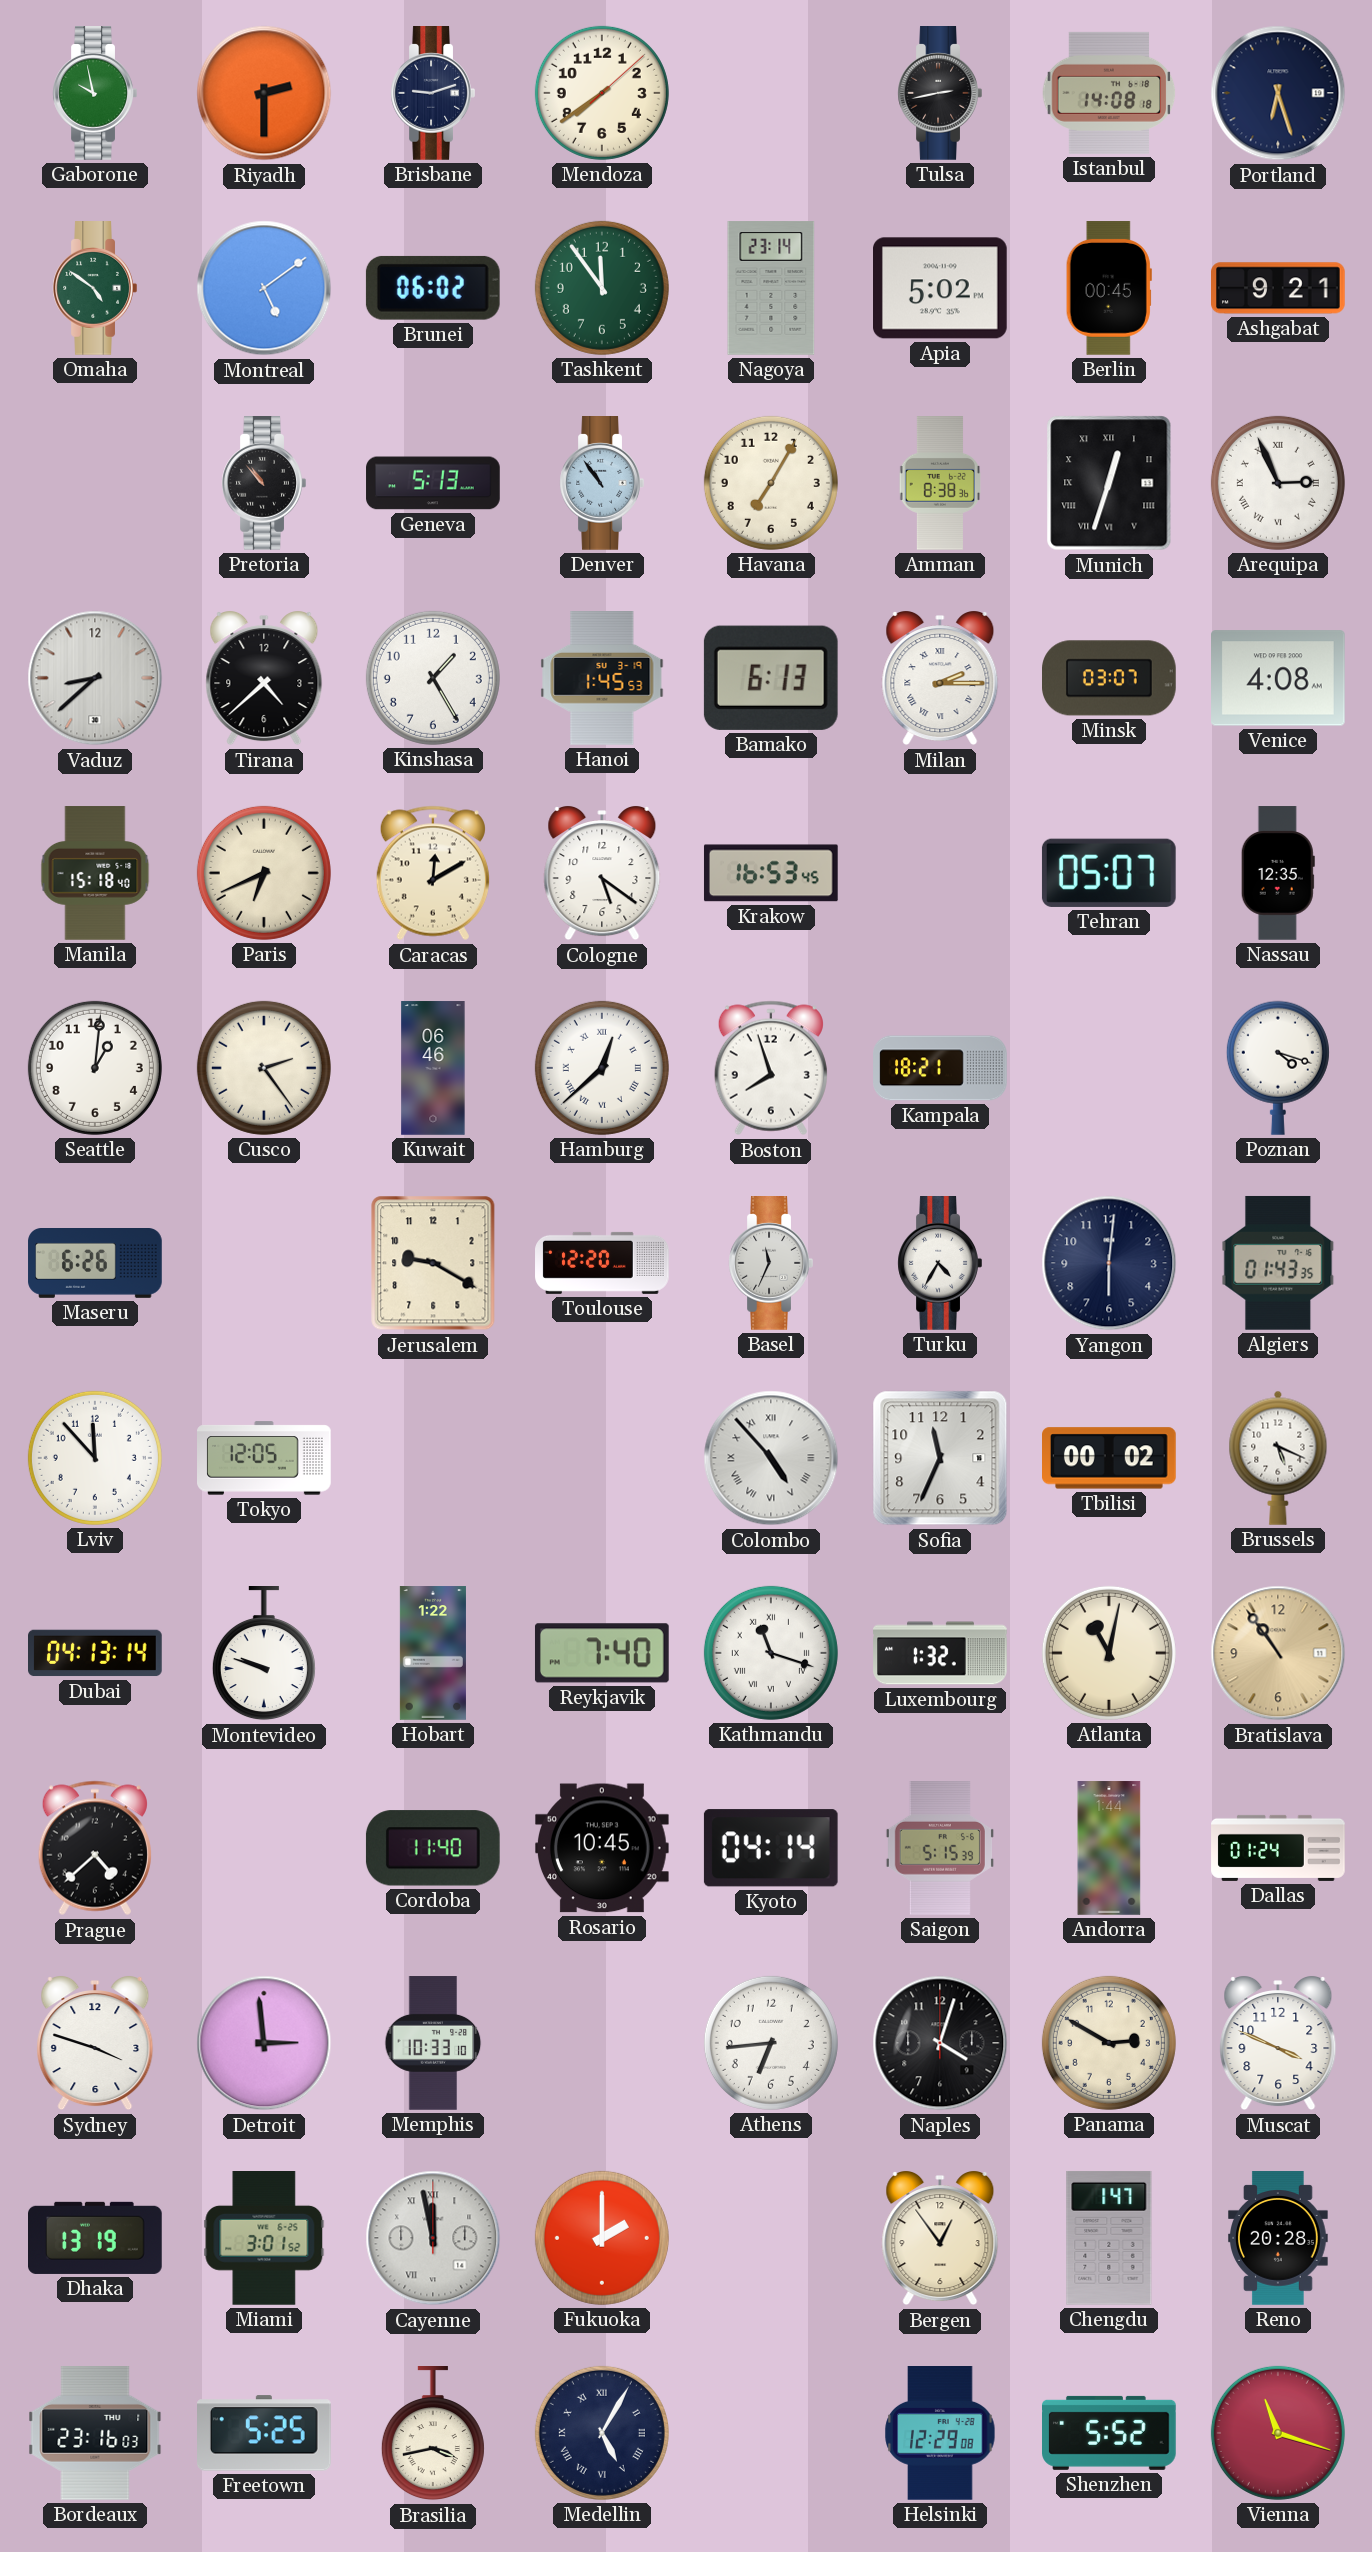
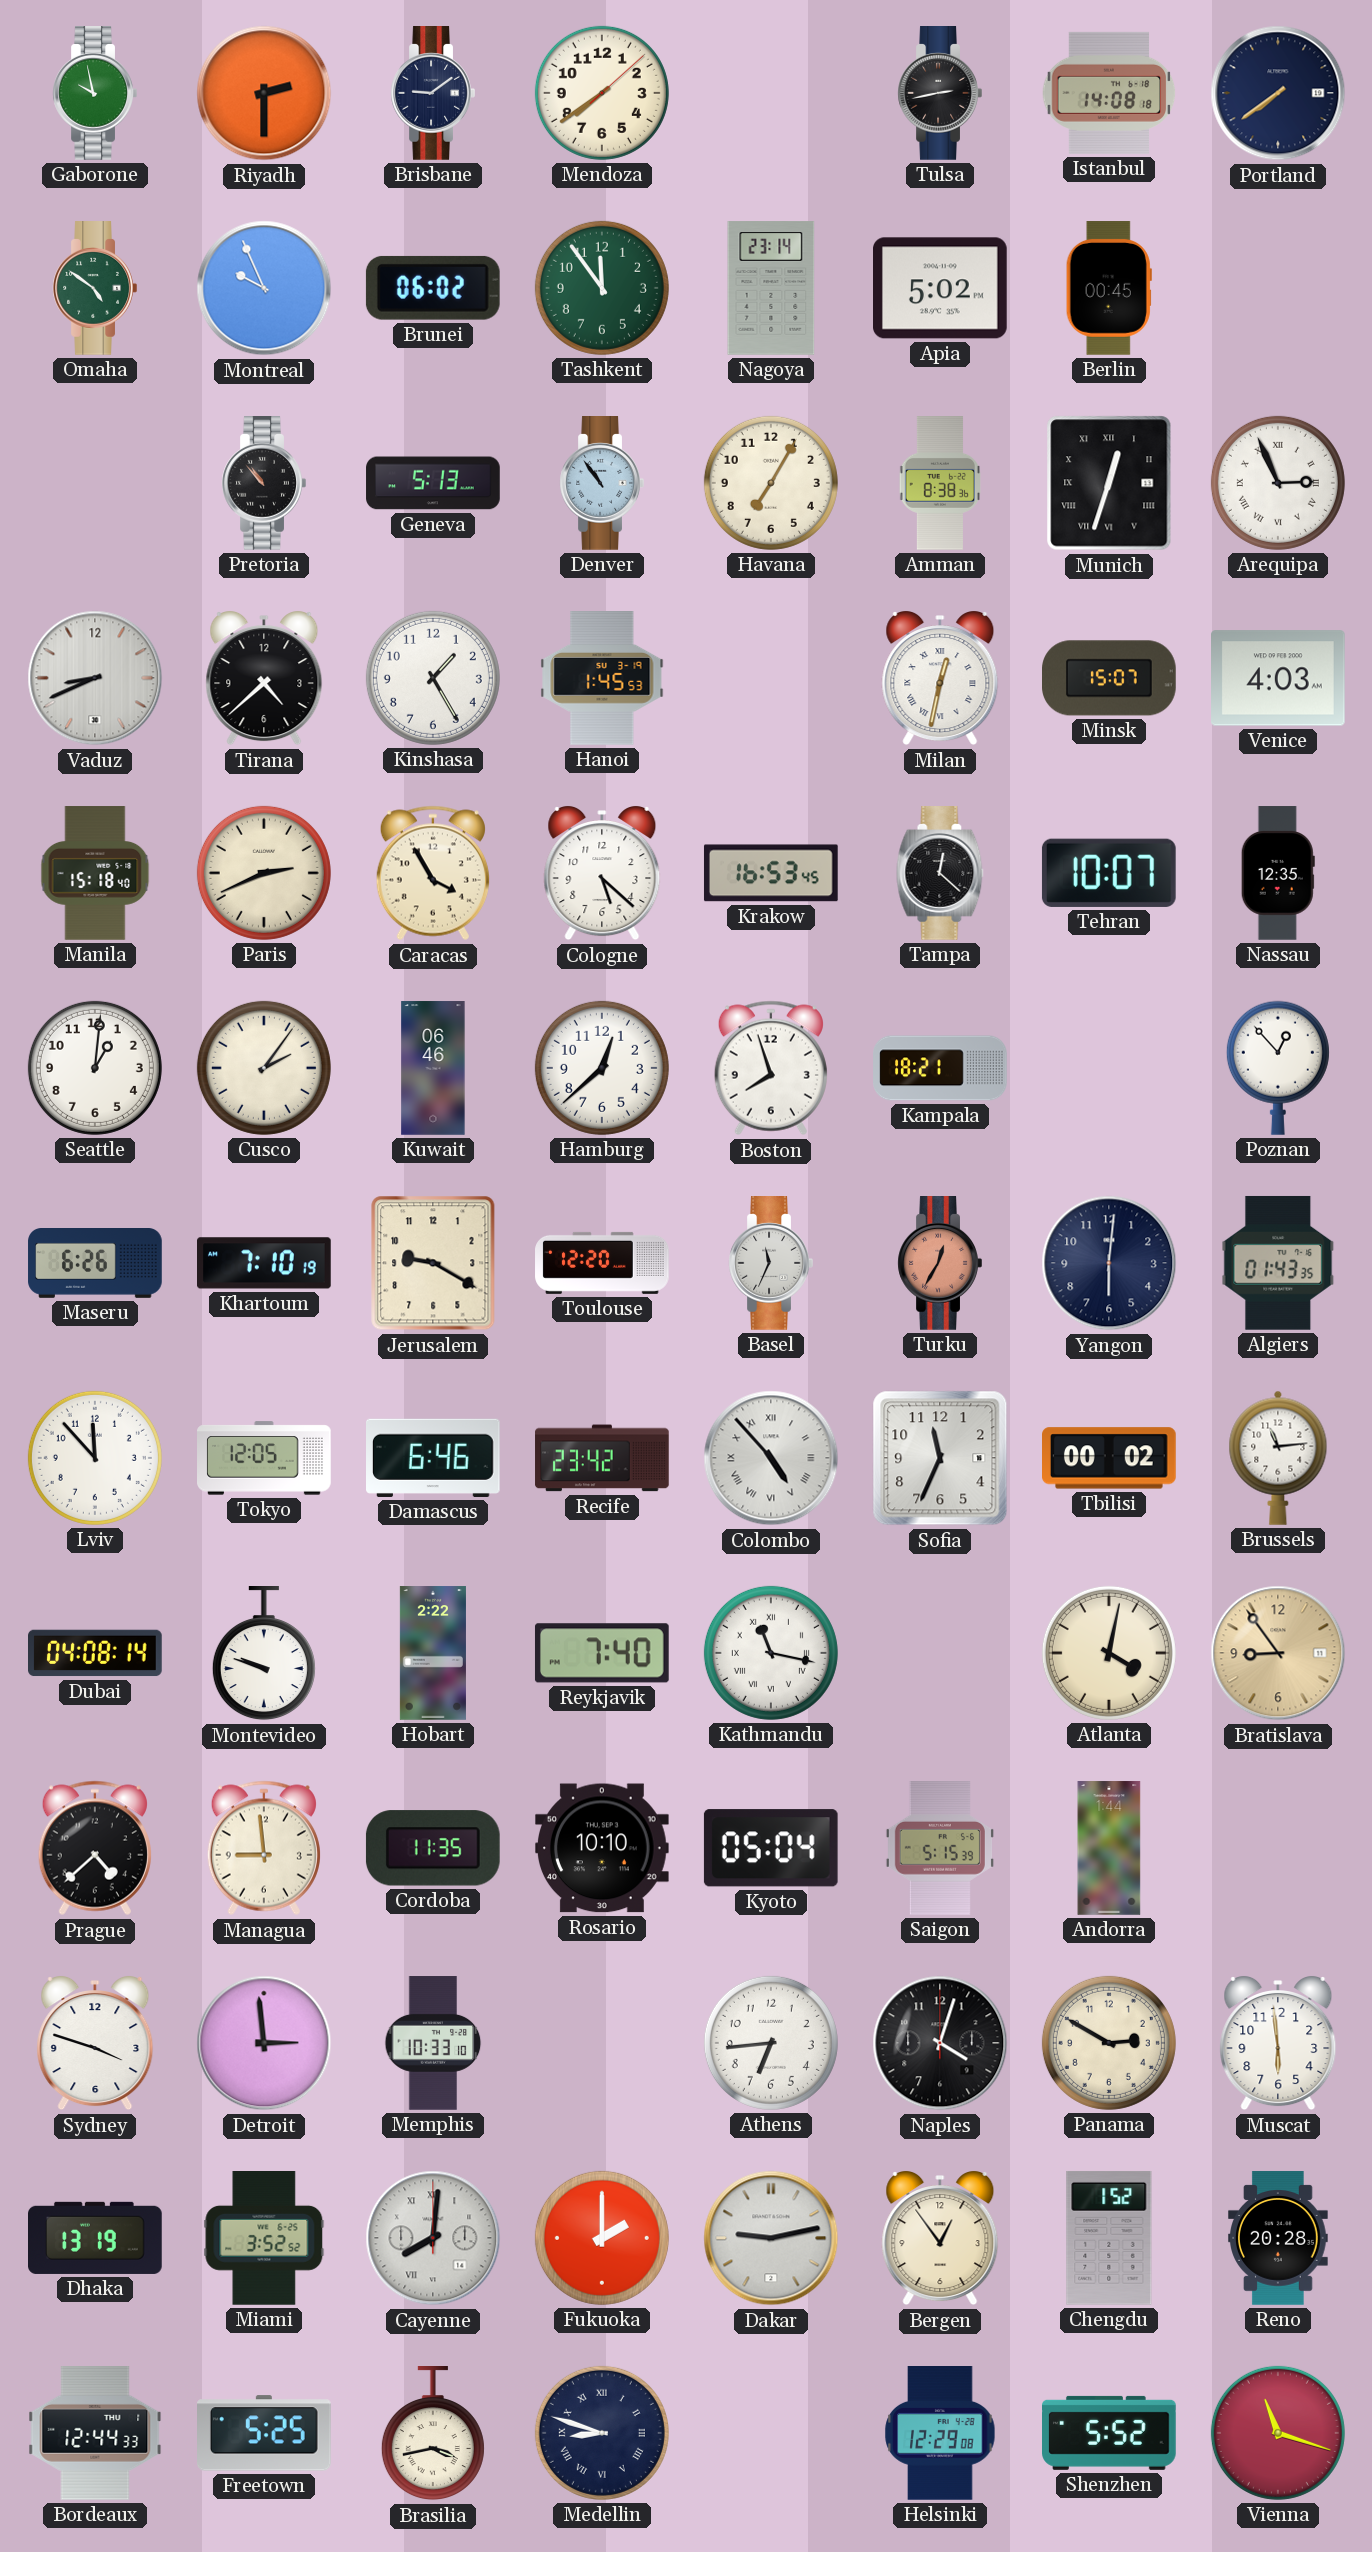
Brisbane: 9:12 -> 9:09
Portland: 6:27 -> 7:39
Montreal: 5:09 -> 9:56
Ashgabat: 9:21 -> none
Vaduz: 8:38 -> 8:41
Bamako: 6:13 -> none
Milan: 2:15 -> 12:32
Minsk: 03:07 -> 15:07
Venice: 4:08 -> 4:03
Paris: 6:41 -> 2:41
Caracas: 12:10 -> 3:55
Cologne: 5:21 -> 5:22
Tampa: none -> 12:22
Tehran: 05:07 -> 10:07
Cusco: 2:24 -> 2:06
Hamburg numerals: Roman -> Arabic
Poznan: 4:18 -> 12:53
Khartoum: none -> 7:10
Turku: 4:35 -> 12:35
Turku dial: white -> salmon
Damascus: none -> 6:46
Recife: none -> 23:42
Brussels: 5:19 -> 11:14
Dubai: 04:13 -> 04:08
Hobart: 1:22 -> 2:22
Kathmandu: 11:18 -> 11:17
Luxembourg: 1:32 -> none
Atlanta: 11:02 -> 4:02
Bratislava: 10:54 -> 8:54
Managua: none -> 8:59
Cordoba: 11:40 -> 11:35
Rosario: 10:45 -> 10:10
Kyoto: 04:14 -> 05:04
Dallas: 01:24 -> none
Muscat: 3:49 -> 5:59
Miami: 3:01 -> 3:52
Cayenne: 11:58 -> 8:01
Dakar: none -> 9:13
Chengdu: 1:47 -> 1:52
Bordeaux: 23:16 -> 12:44
Medellin: 5:05 -> 8:48
